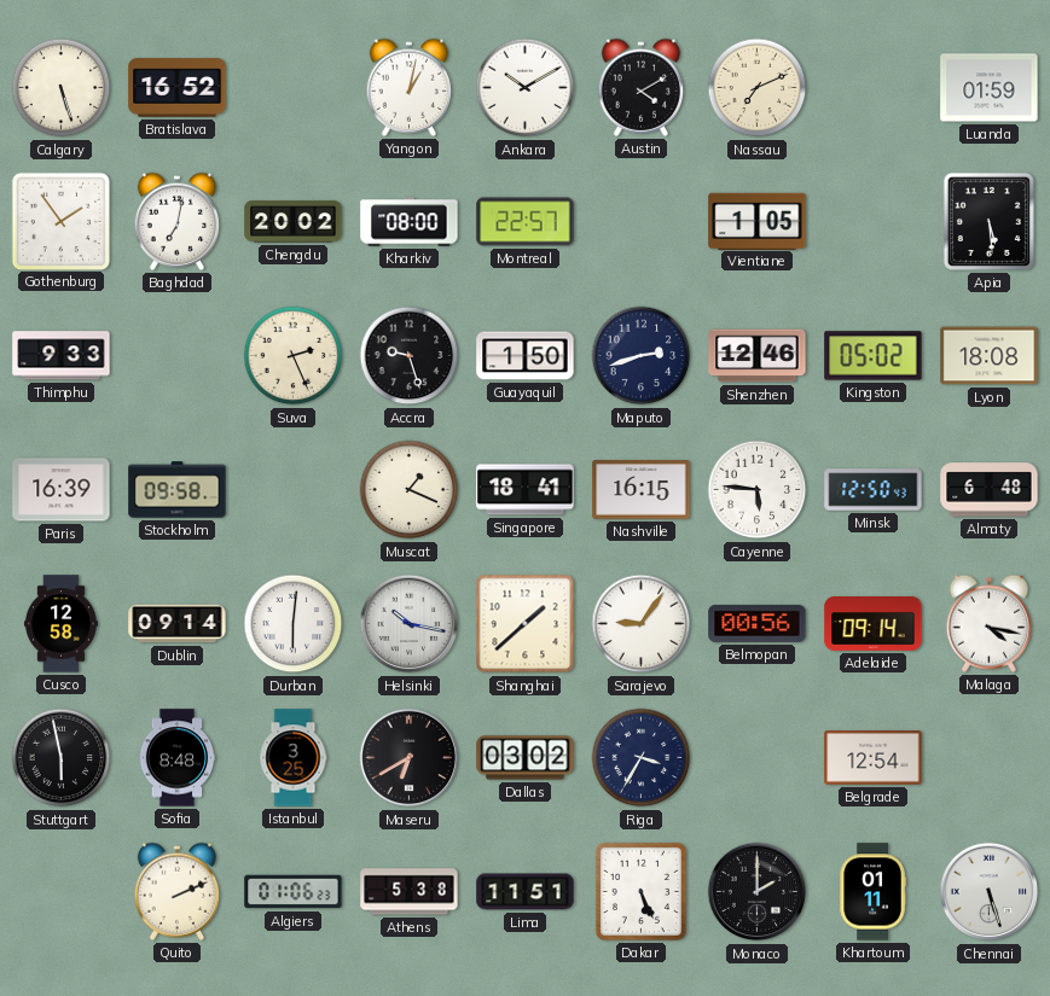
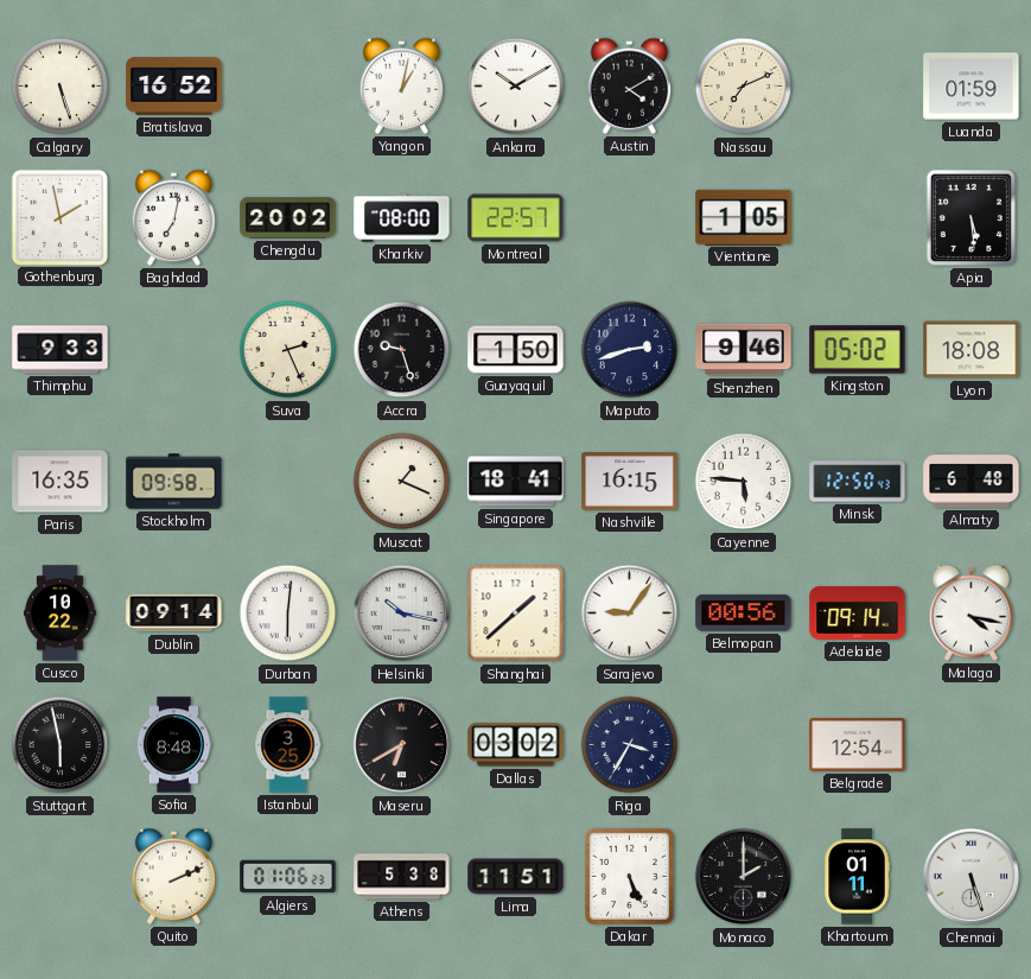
Gothenburg: 1:54 -> 1:58
Shenzhen: 12:46 -> 9:46
Paris: 16:39 -> 16:35
Cusco: 12:58 -> 10:22
